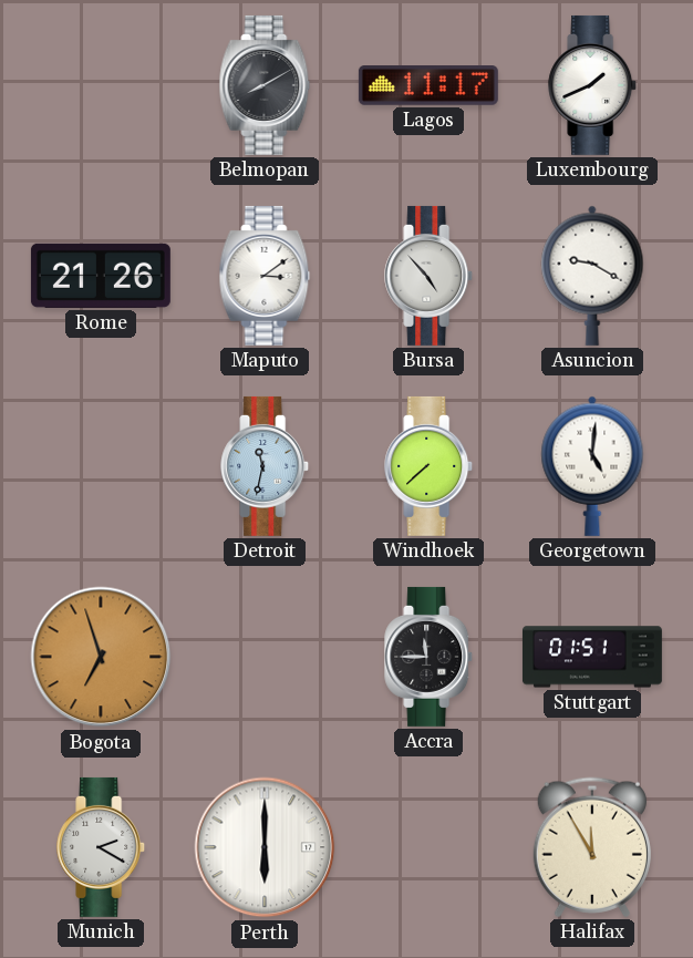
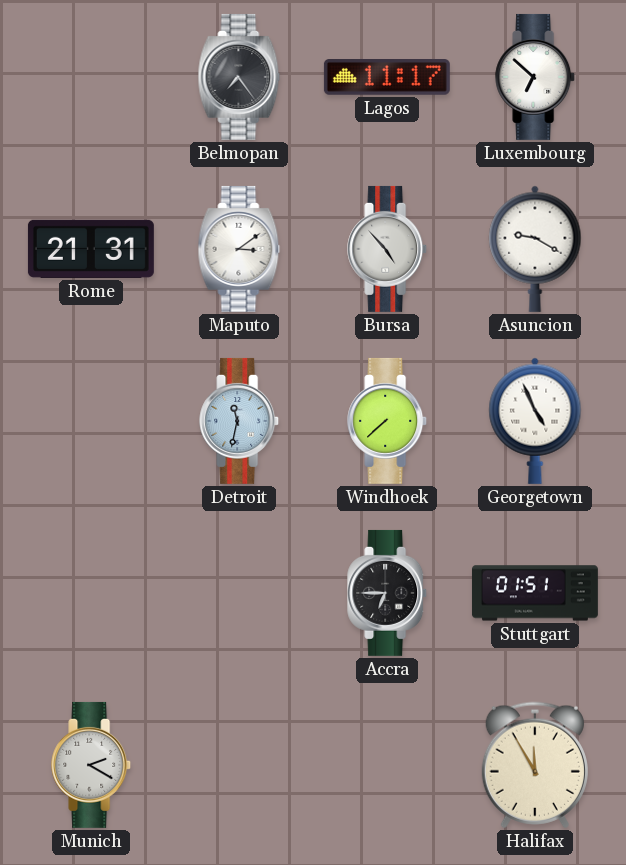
Belmopan: 8:10 -> 7:24
Luxembourg: 1:41 -> 6:52
Rome: 21:26 -> 21:31
Georgetown: 5:01 -> 4:56
Bogota: 6:57 -> none
Accra: 11:45 -> 6:45
Perth: 6:00 -> none
